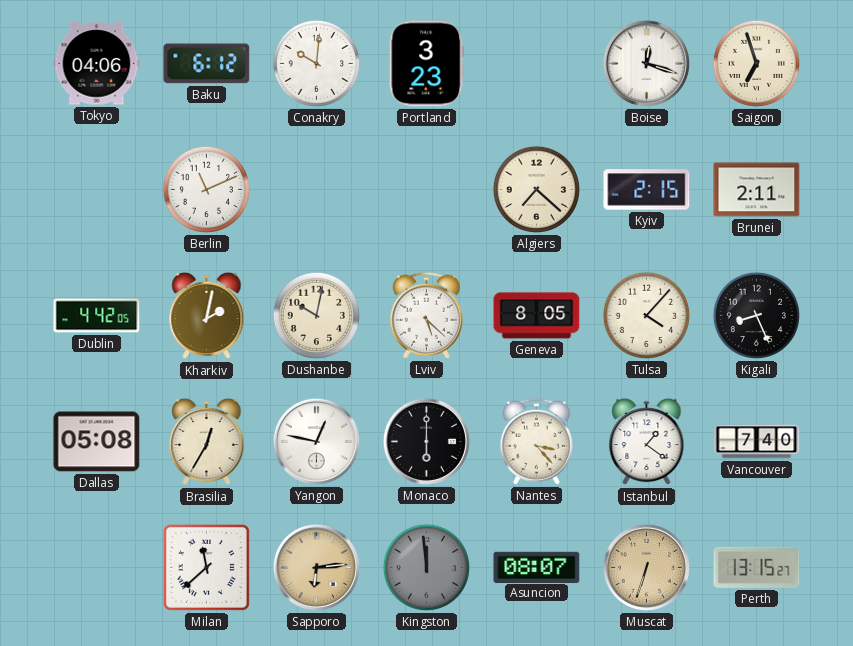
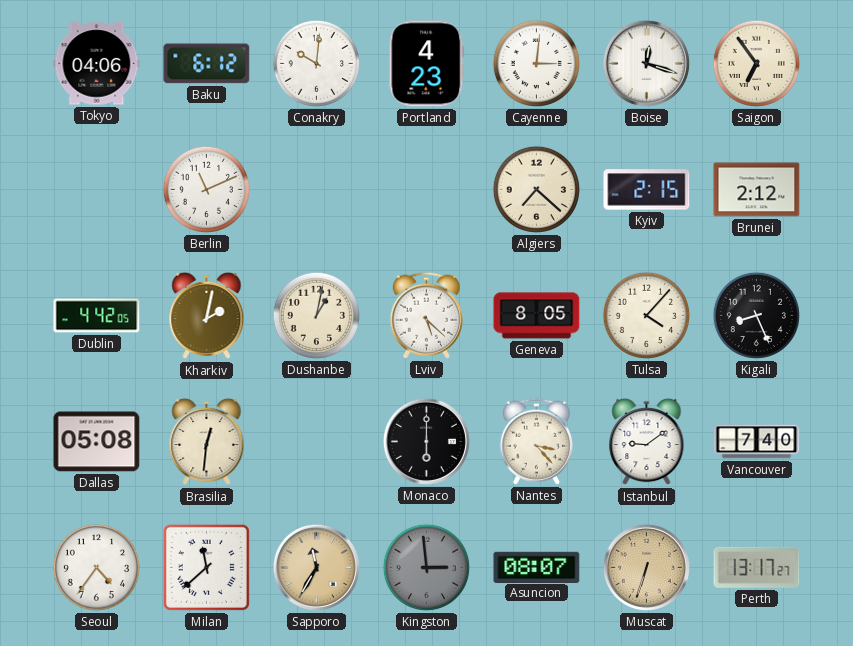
Portland: 3:23 -> 4:23
Cayenne: none -> 3:01
Saigon: 6:57 -> 6:54
Brunei: 2:11 -> 2:12
Dushanbe: 10:02 -> 1:02
Brasilia: 12:35 -> 12:31
Yangon: 12:47 -> none
Istanbul: 1:21 -> 9:09
Seoul: none -> 4:36
Sapporo: 6:14 -> 11:35
Kingston: 11:59 -> 2:59
Perth: 13:15 -> 13:17
